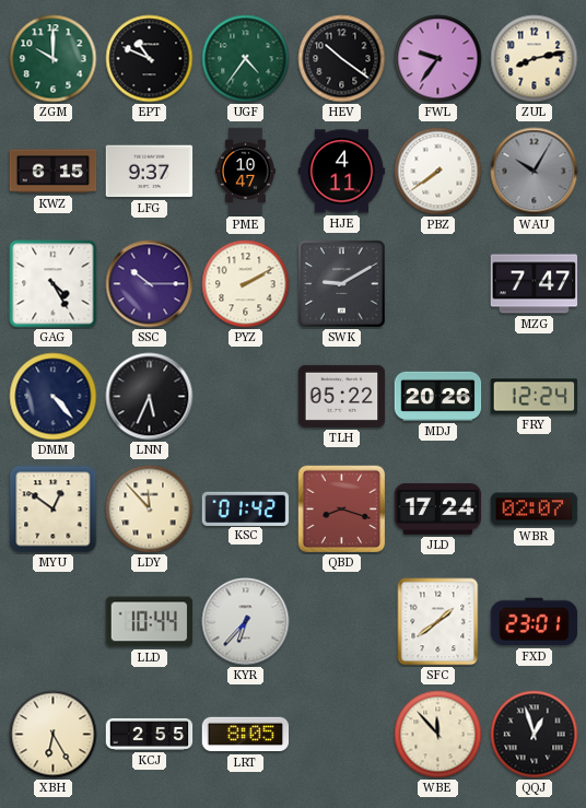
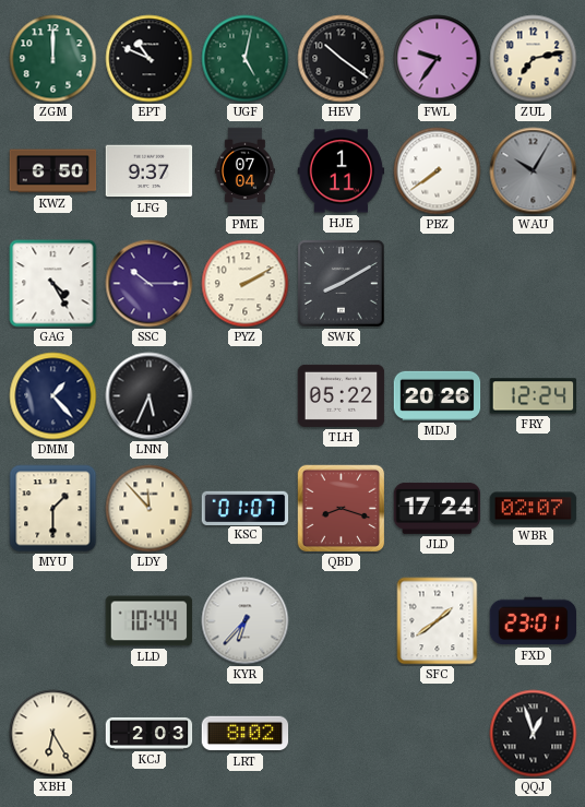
ZGM: 10:00 -> 12:00
UGF: 4:36 -> 5:02
ZUL: 8:13 -> 7:13
KWZ: 6:15 -> 6:50
PME: 10:47 -> 07:04
HJE: 4:11 -> 1:11
SWK: 9:10 -> 8:10
MZG: 7:47 -> none
DMM: 4:23 -> 1:23
MYU: 12:51 -> 1:30
KSC: 01:42 -> 01:07
KCJ: 2:55 -> 2:03
LRT: 8:05 -> 8:02
WBE: 11:53 -> none
